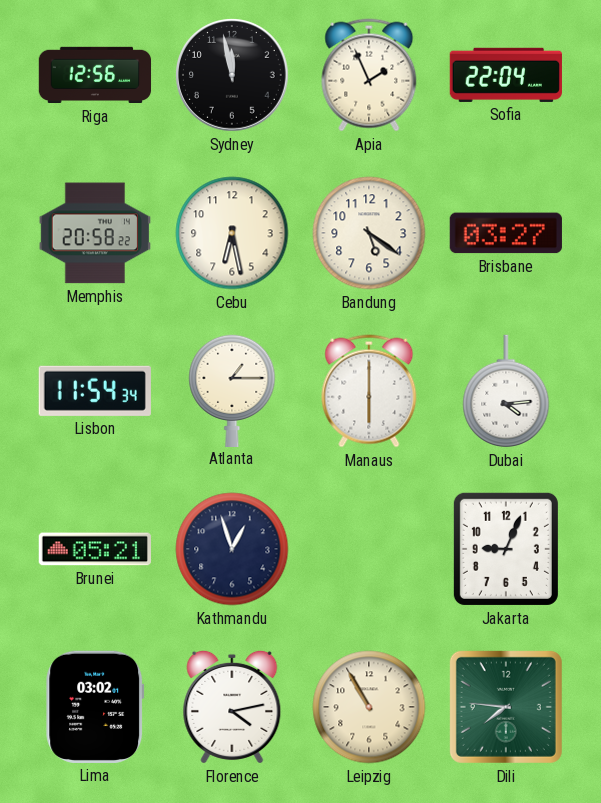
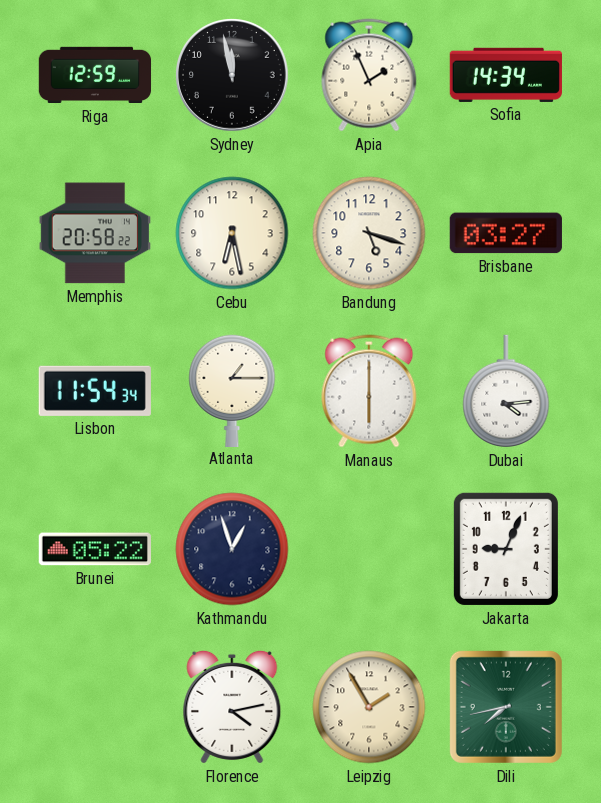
Riga: 12:56 -> 12:59
Sofia: 22:04 -> 14:34
Bandung: 5:21 -> 5:18
Brunei: 05:21 -> 05:22
Lima: 03:02 -> none
Leipzig: 10:55 -> 1:55
Dili: 7:46 -> 7:43
